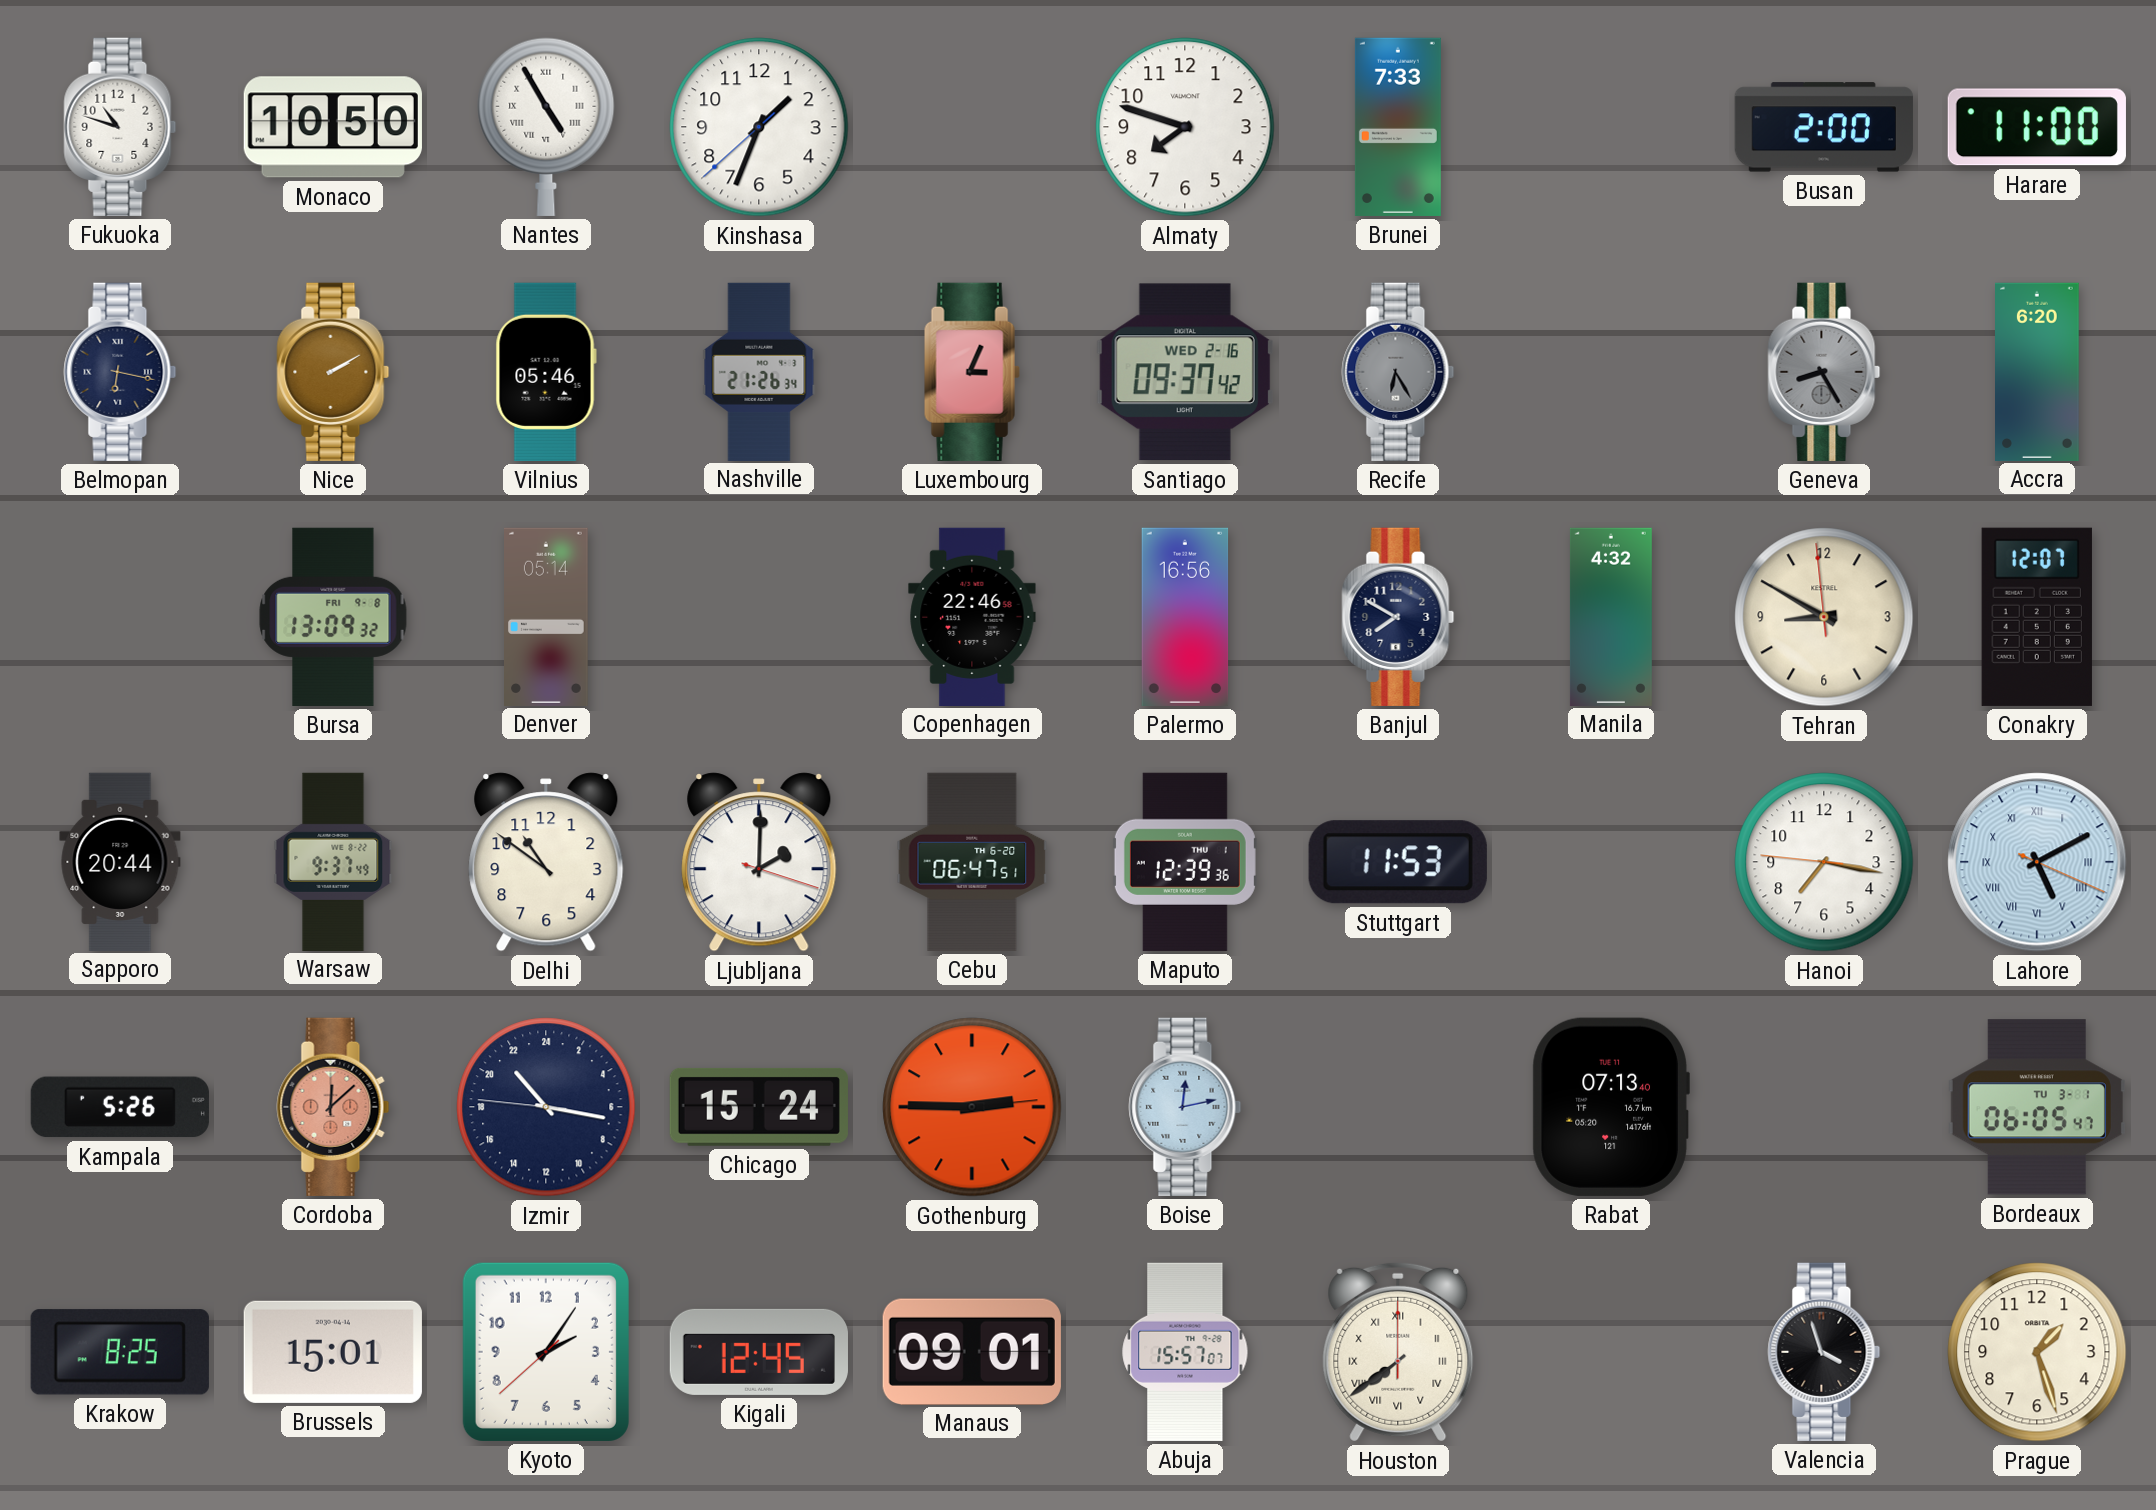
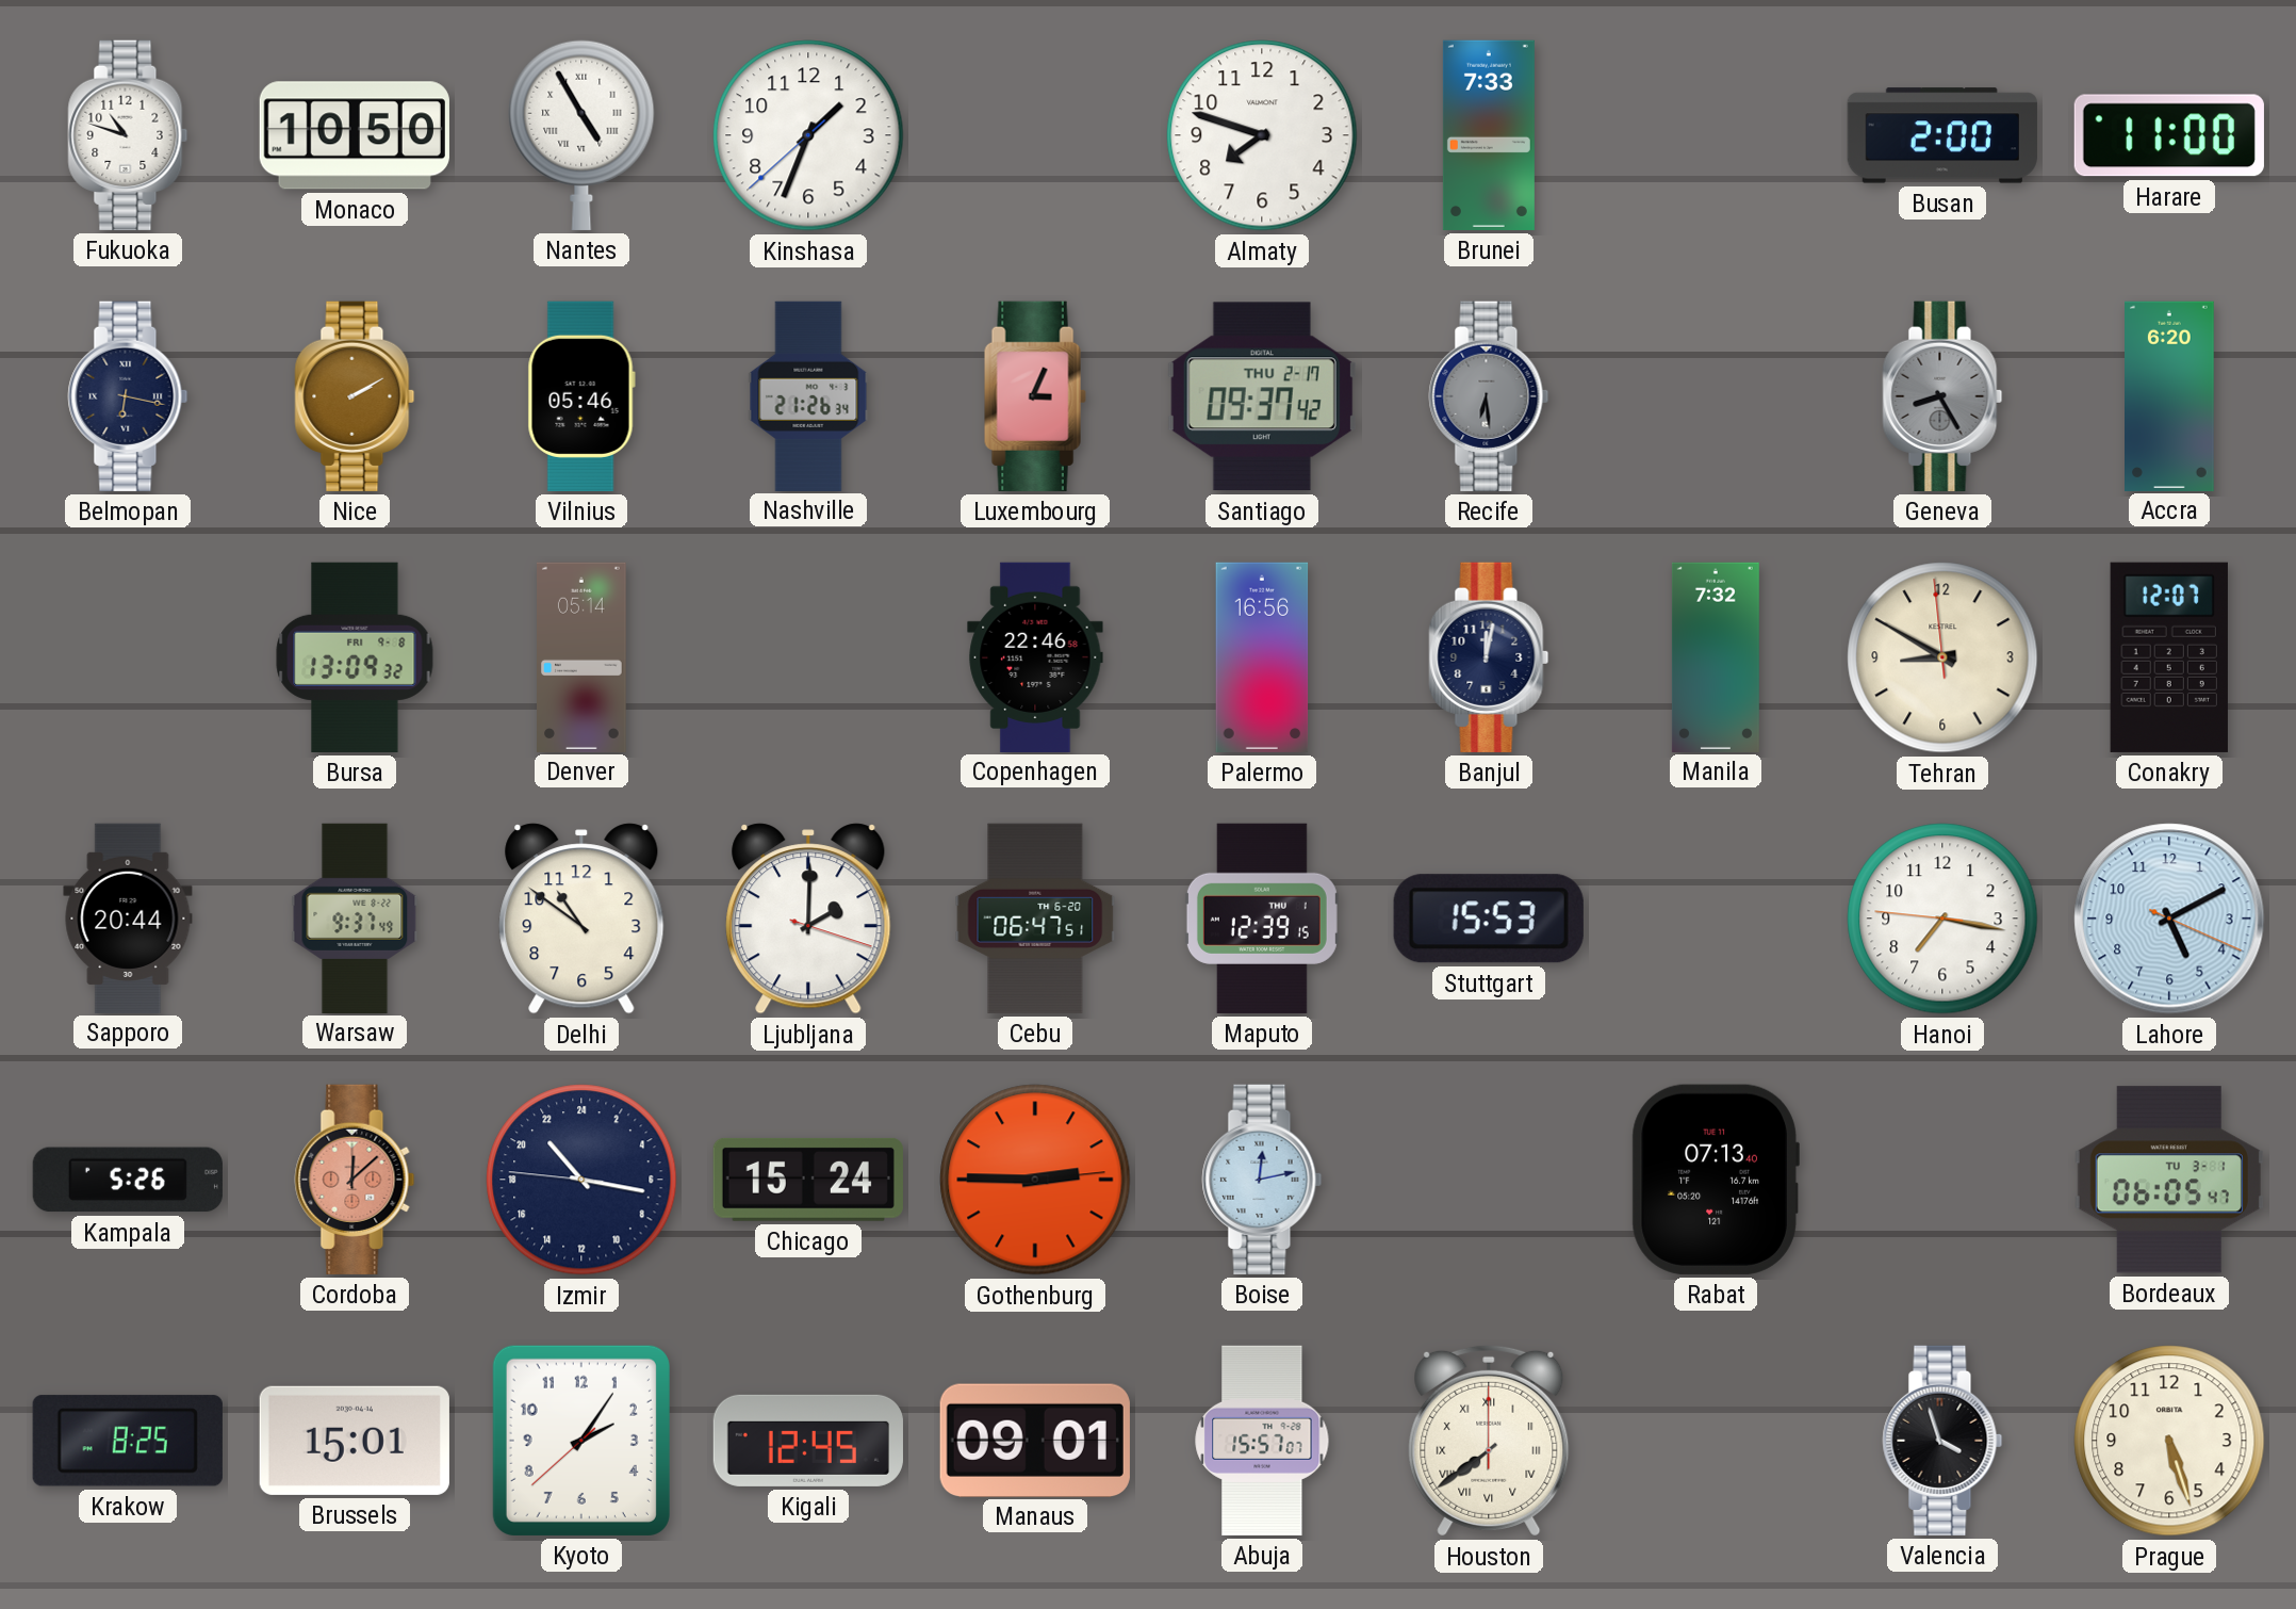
Santiago date: WED 2-16 -> THU 2-17
Recife: 6:25 -> 6:29
Banjul: 7:50 -> 12:02
Manila: 4:32 -> 7:32
Maputo: 12:39:36 -> 12:39:15
Stuttgart: 11:53 -> 15:53
Lahore numerals: Roman -> Arabic
Prague: 1:27 -> 5:27
